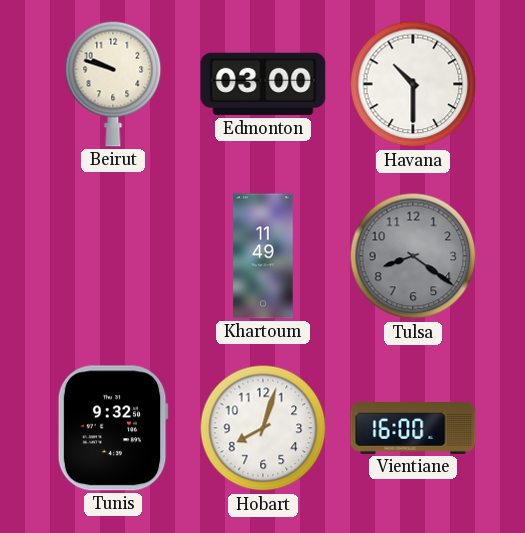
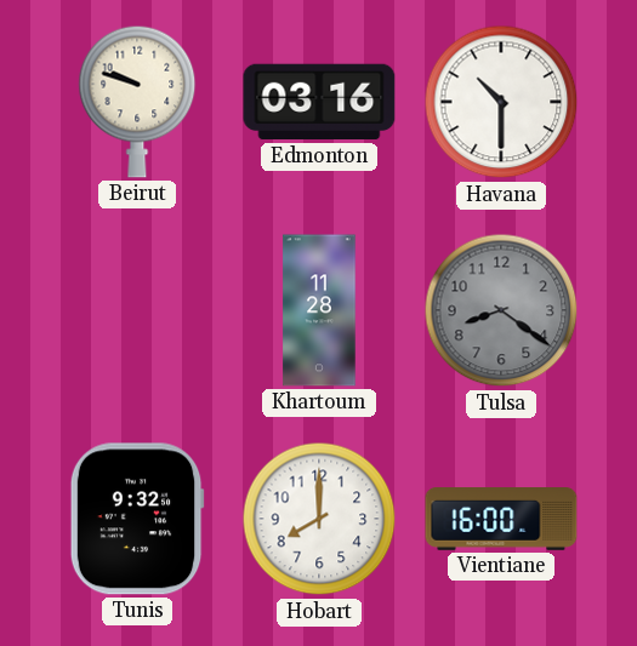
Edmonton: 03:00 -> 03:16
Khartoum: 11:49 -> 11:28
Hobart: 8:03 -> 8:00
